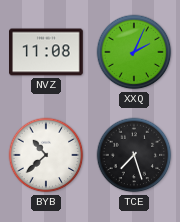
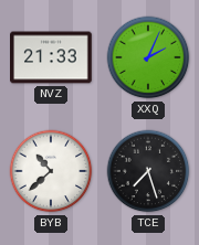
NVZ: 11:08 -> 21:33
